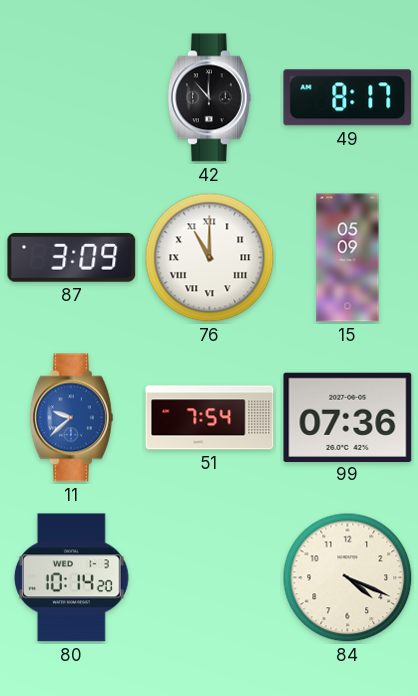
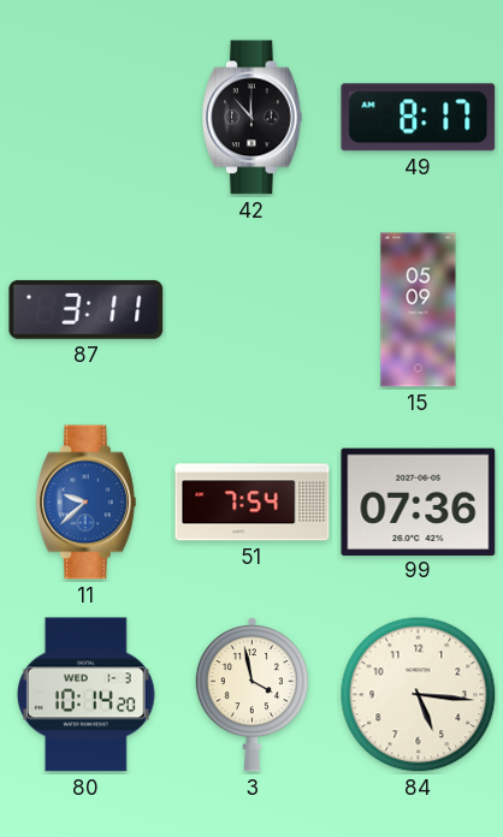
87: 3:09 -> 3:11
76: 11:00 -> none
3: none -> 3:58
84: 4:19 -> 5:16
